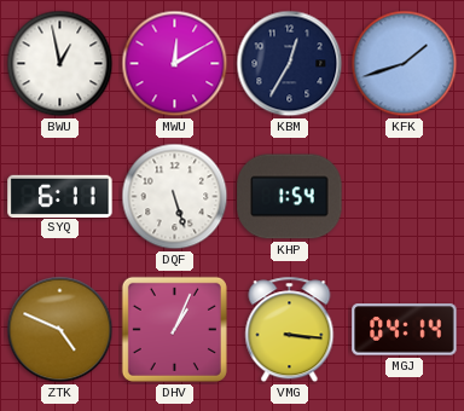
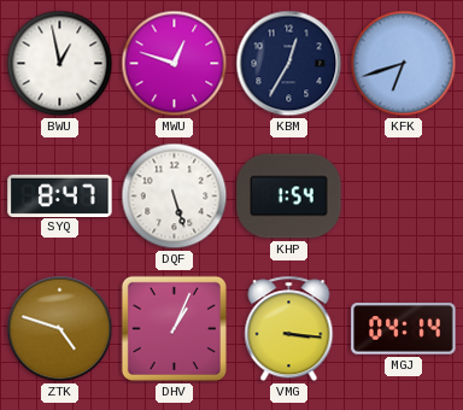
MWU: 12:10 -> 12:48
KFK: 1:42 -> 6:42
SYQ: 6:11 -> 8:47
ZTK: 4:49 -> 4:48
